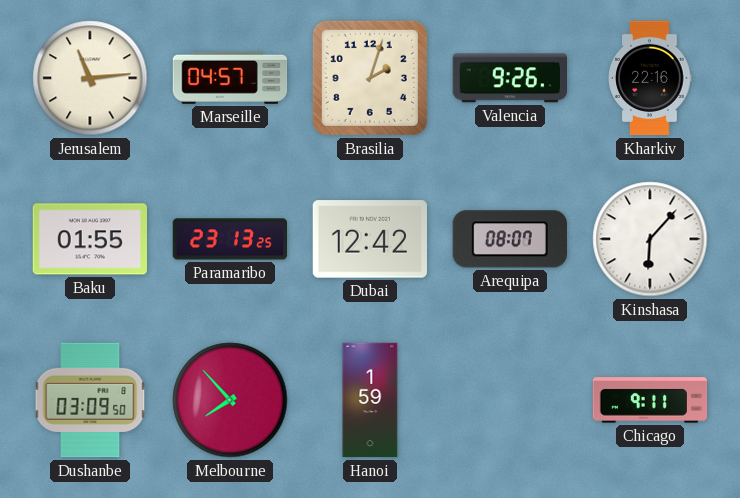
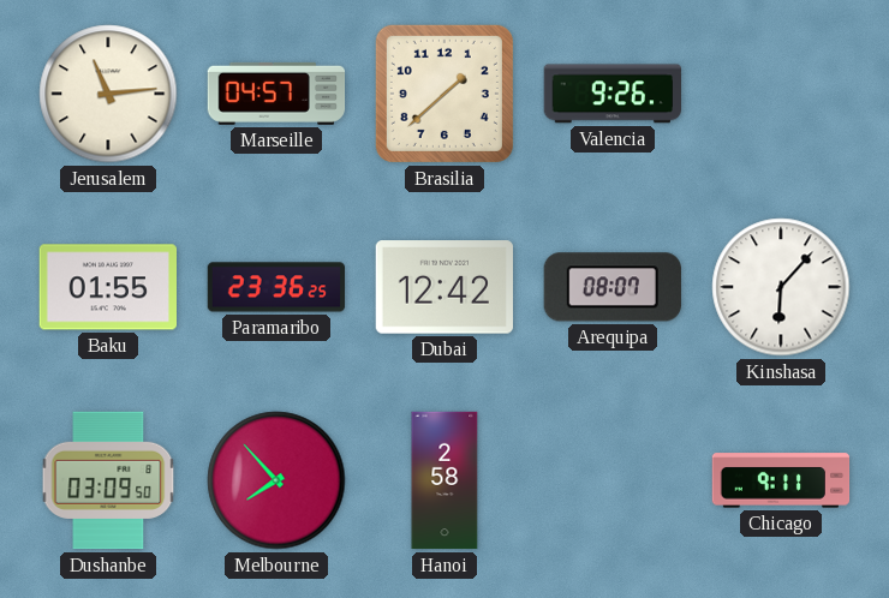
Brasilia: 2:03 -> 1:38
Kharkiv: 22:16 -> none
Paramaribo: 23:13 -> 23:36
Hanoi: 1:59 -> 2:58
